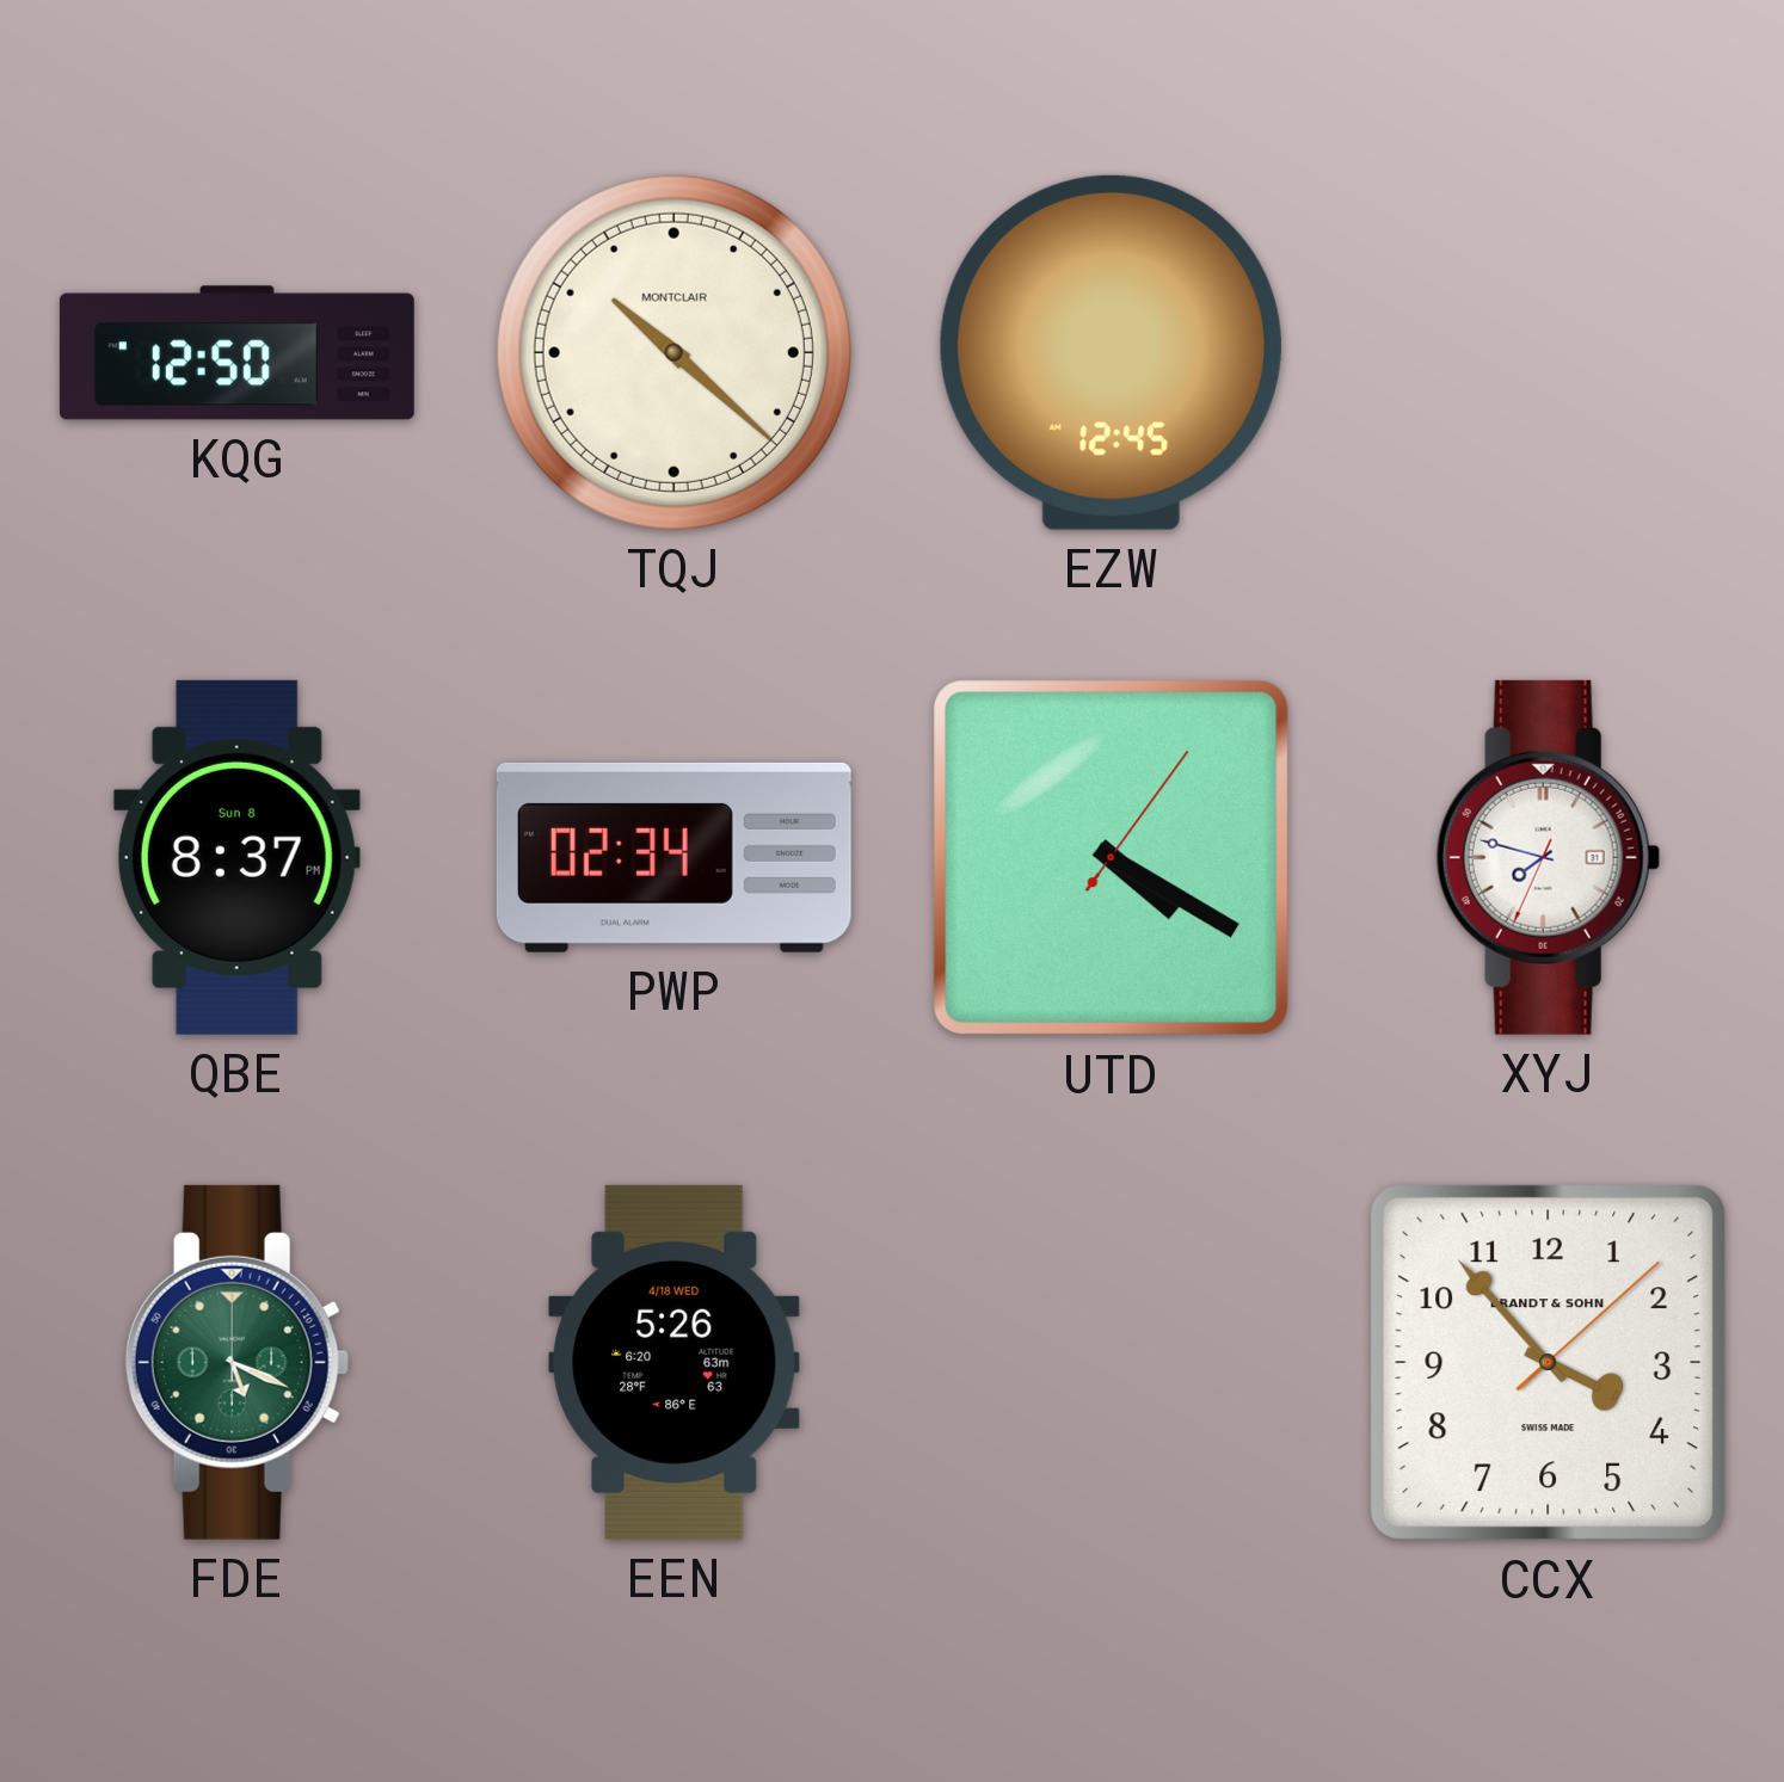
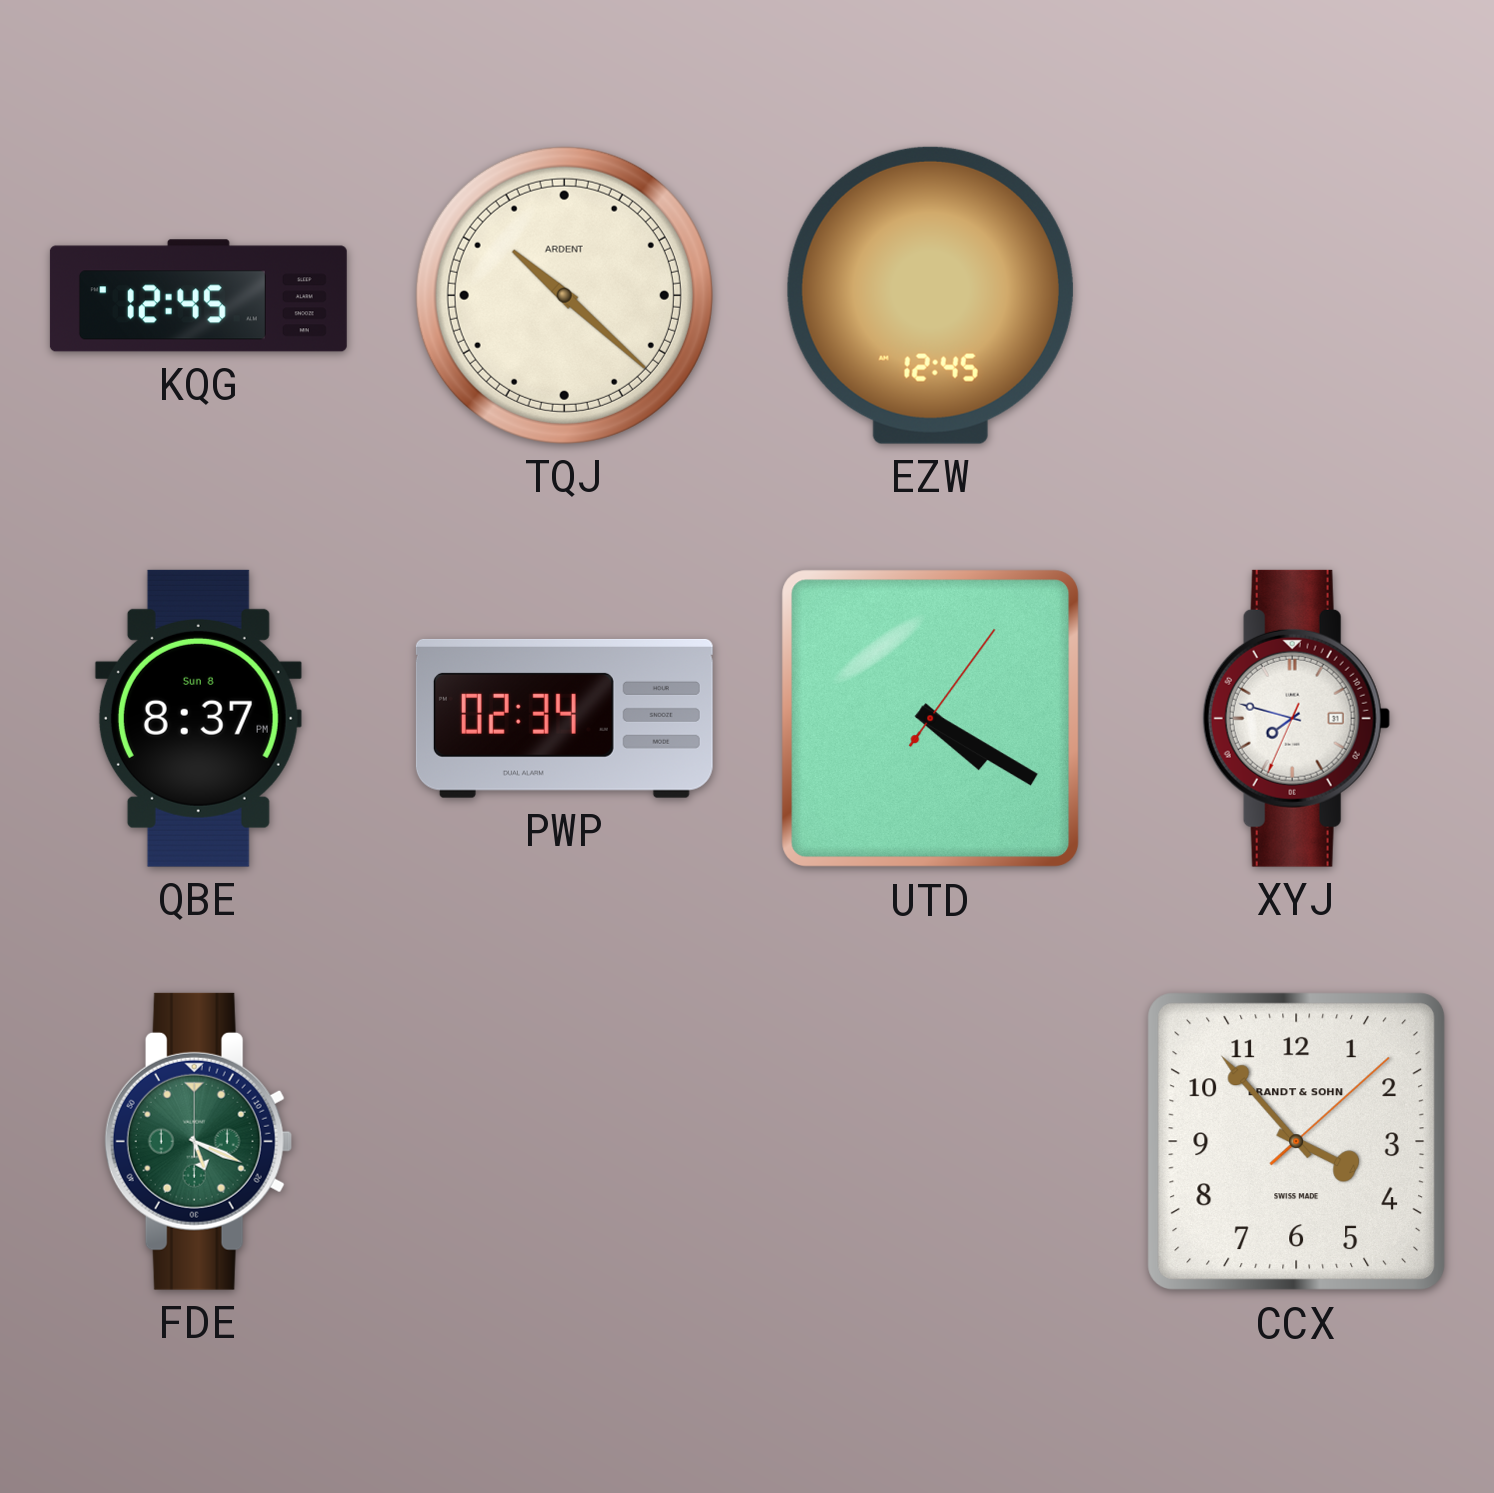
KQG: 12:50 -> 12:45
TQJ brand: MONTCLAIR -> ARDENT
EEN: 5:26 -> none
